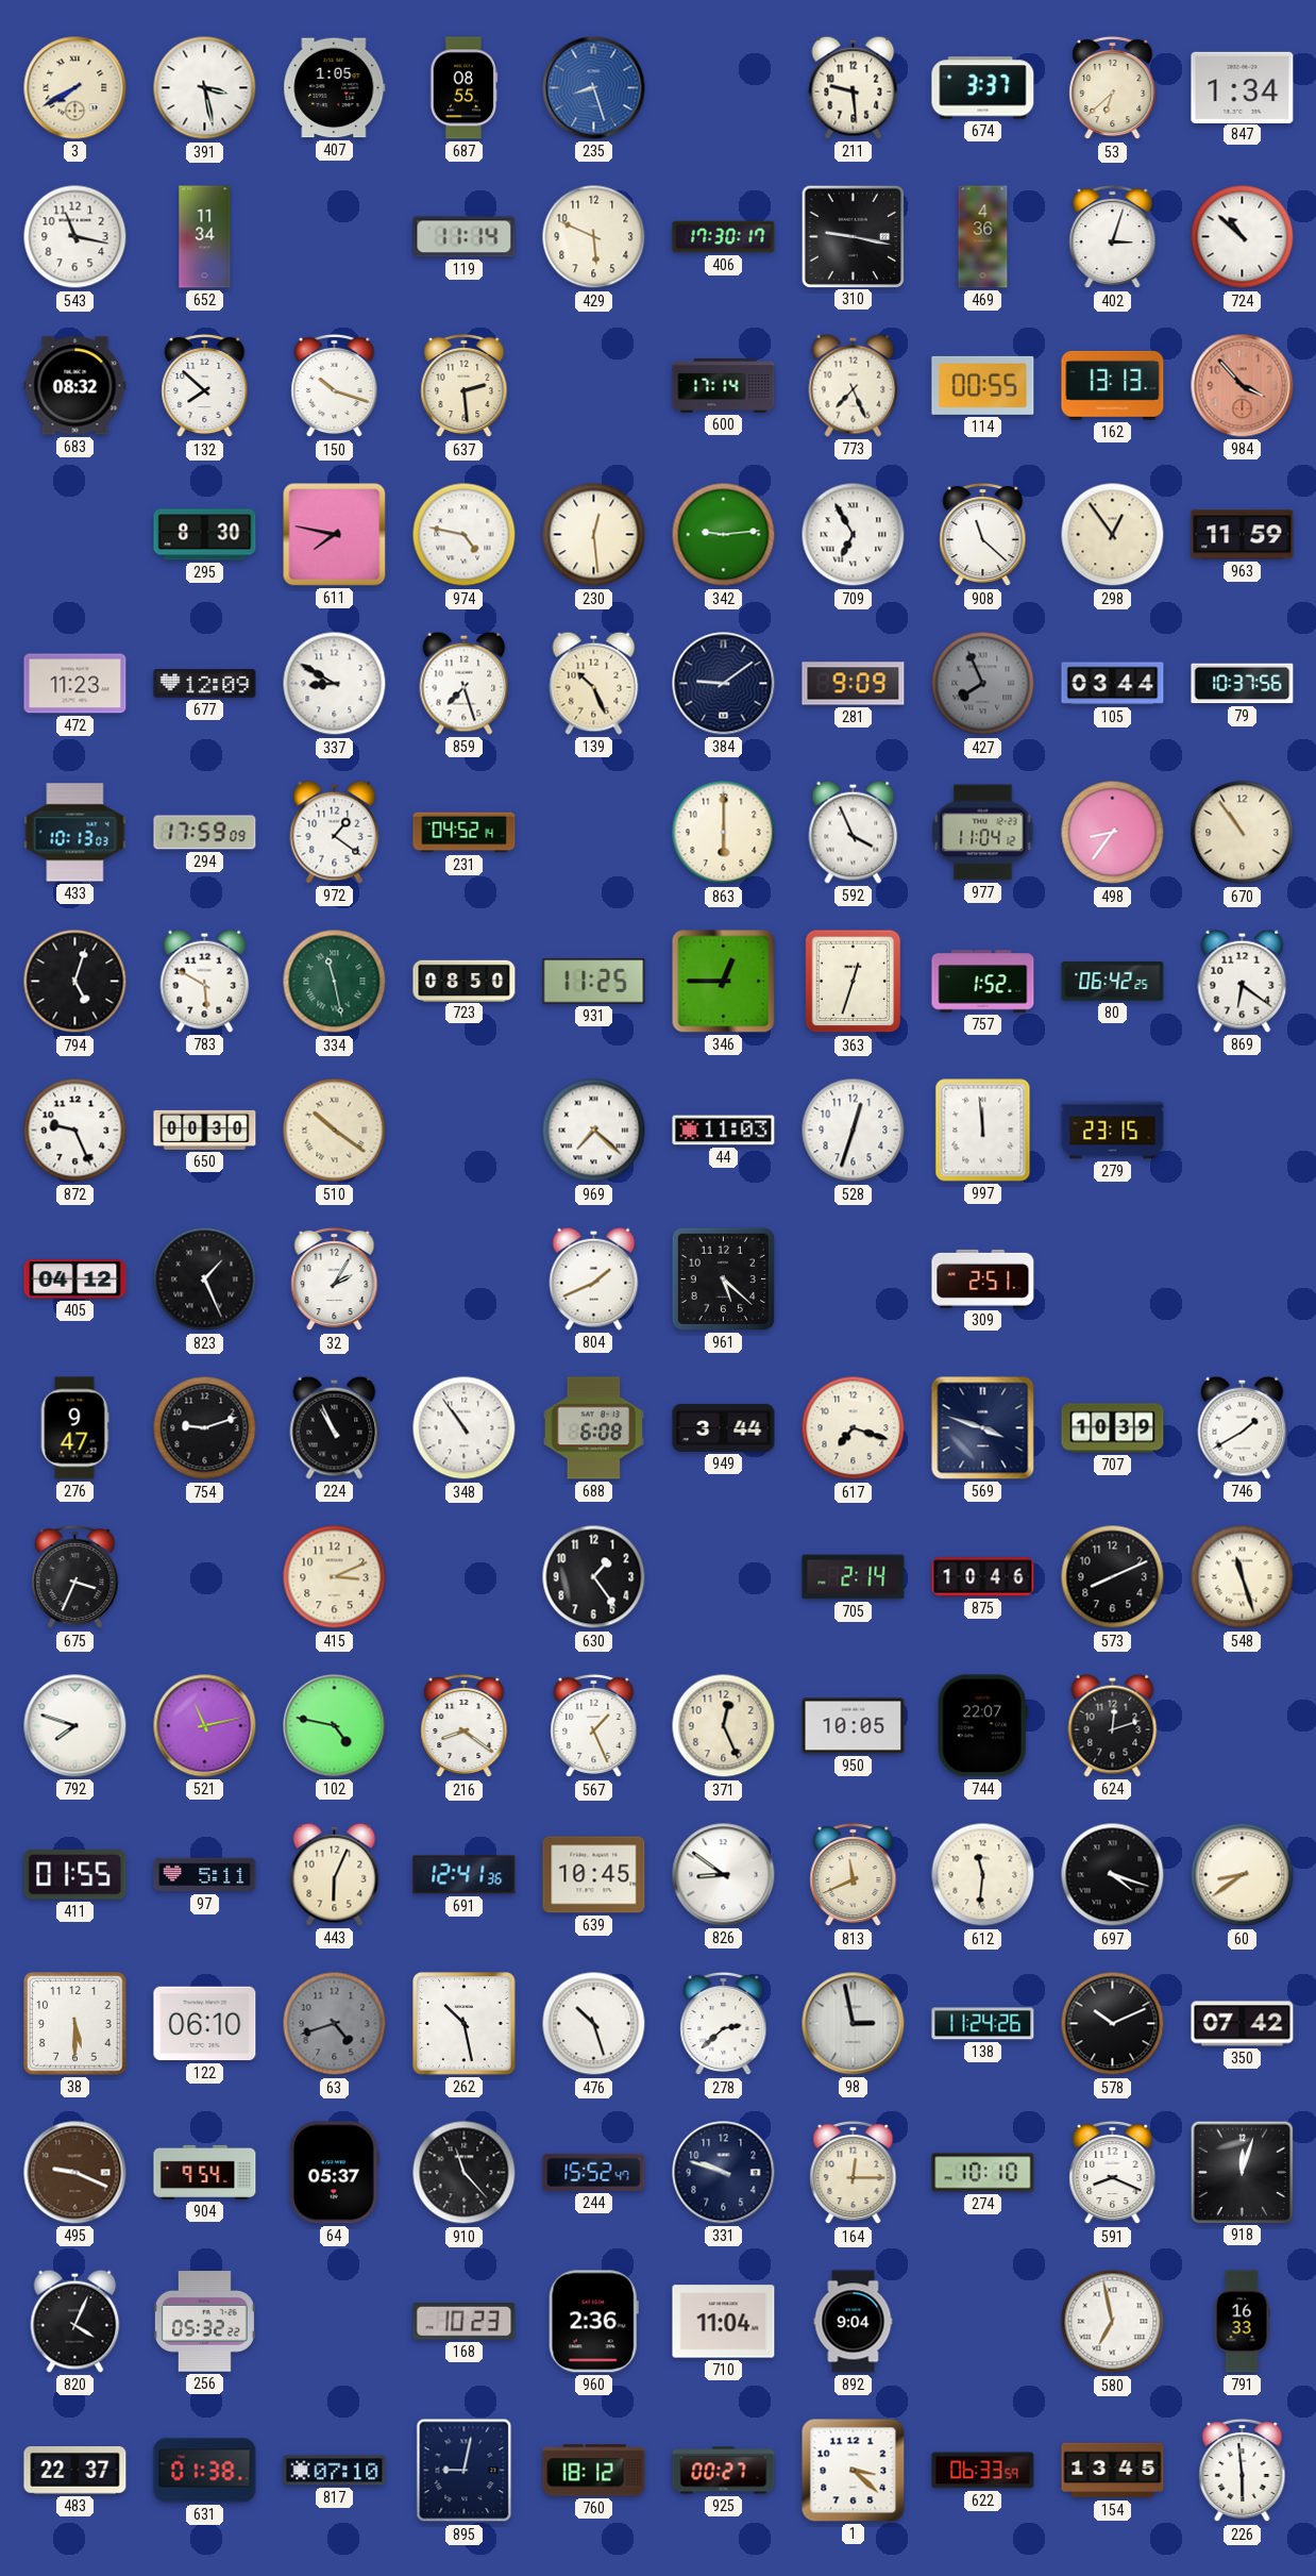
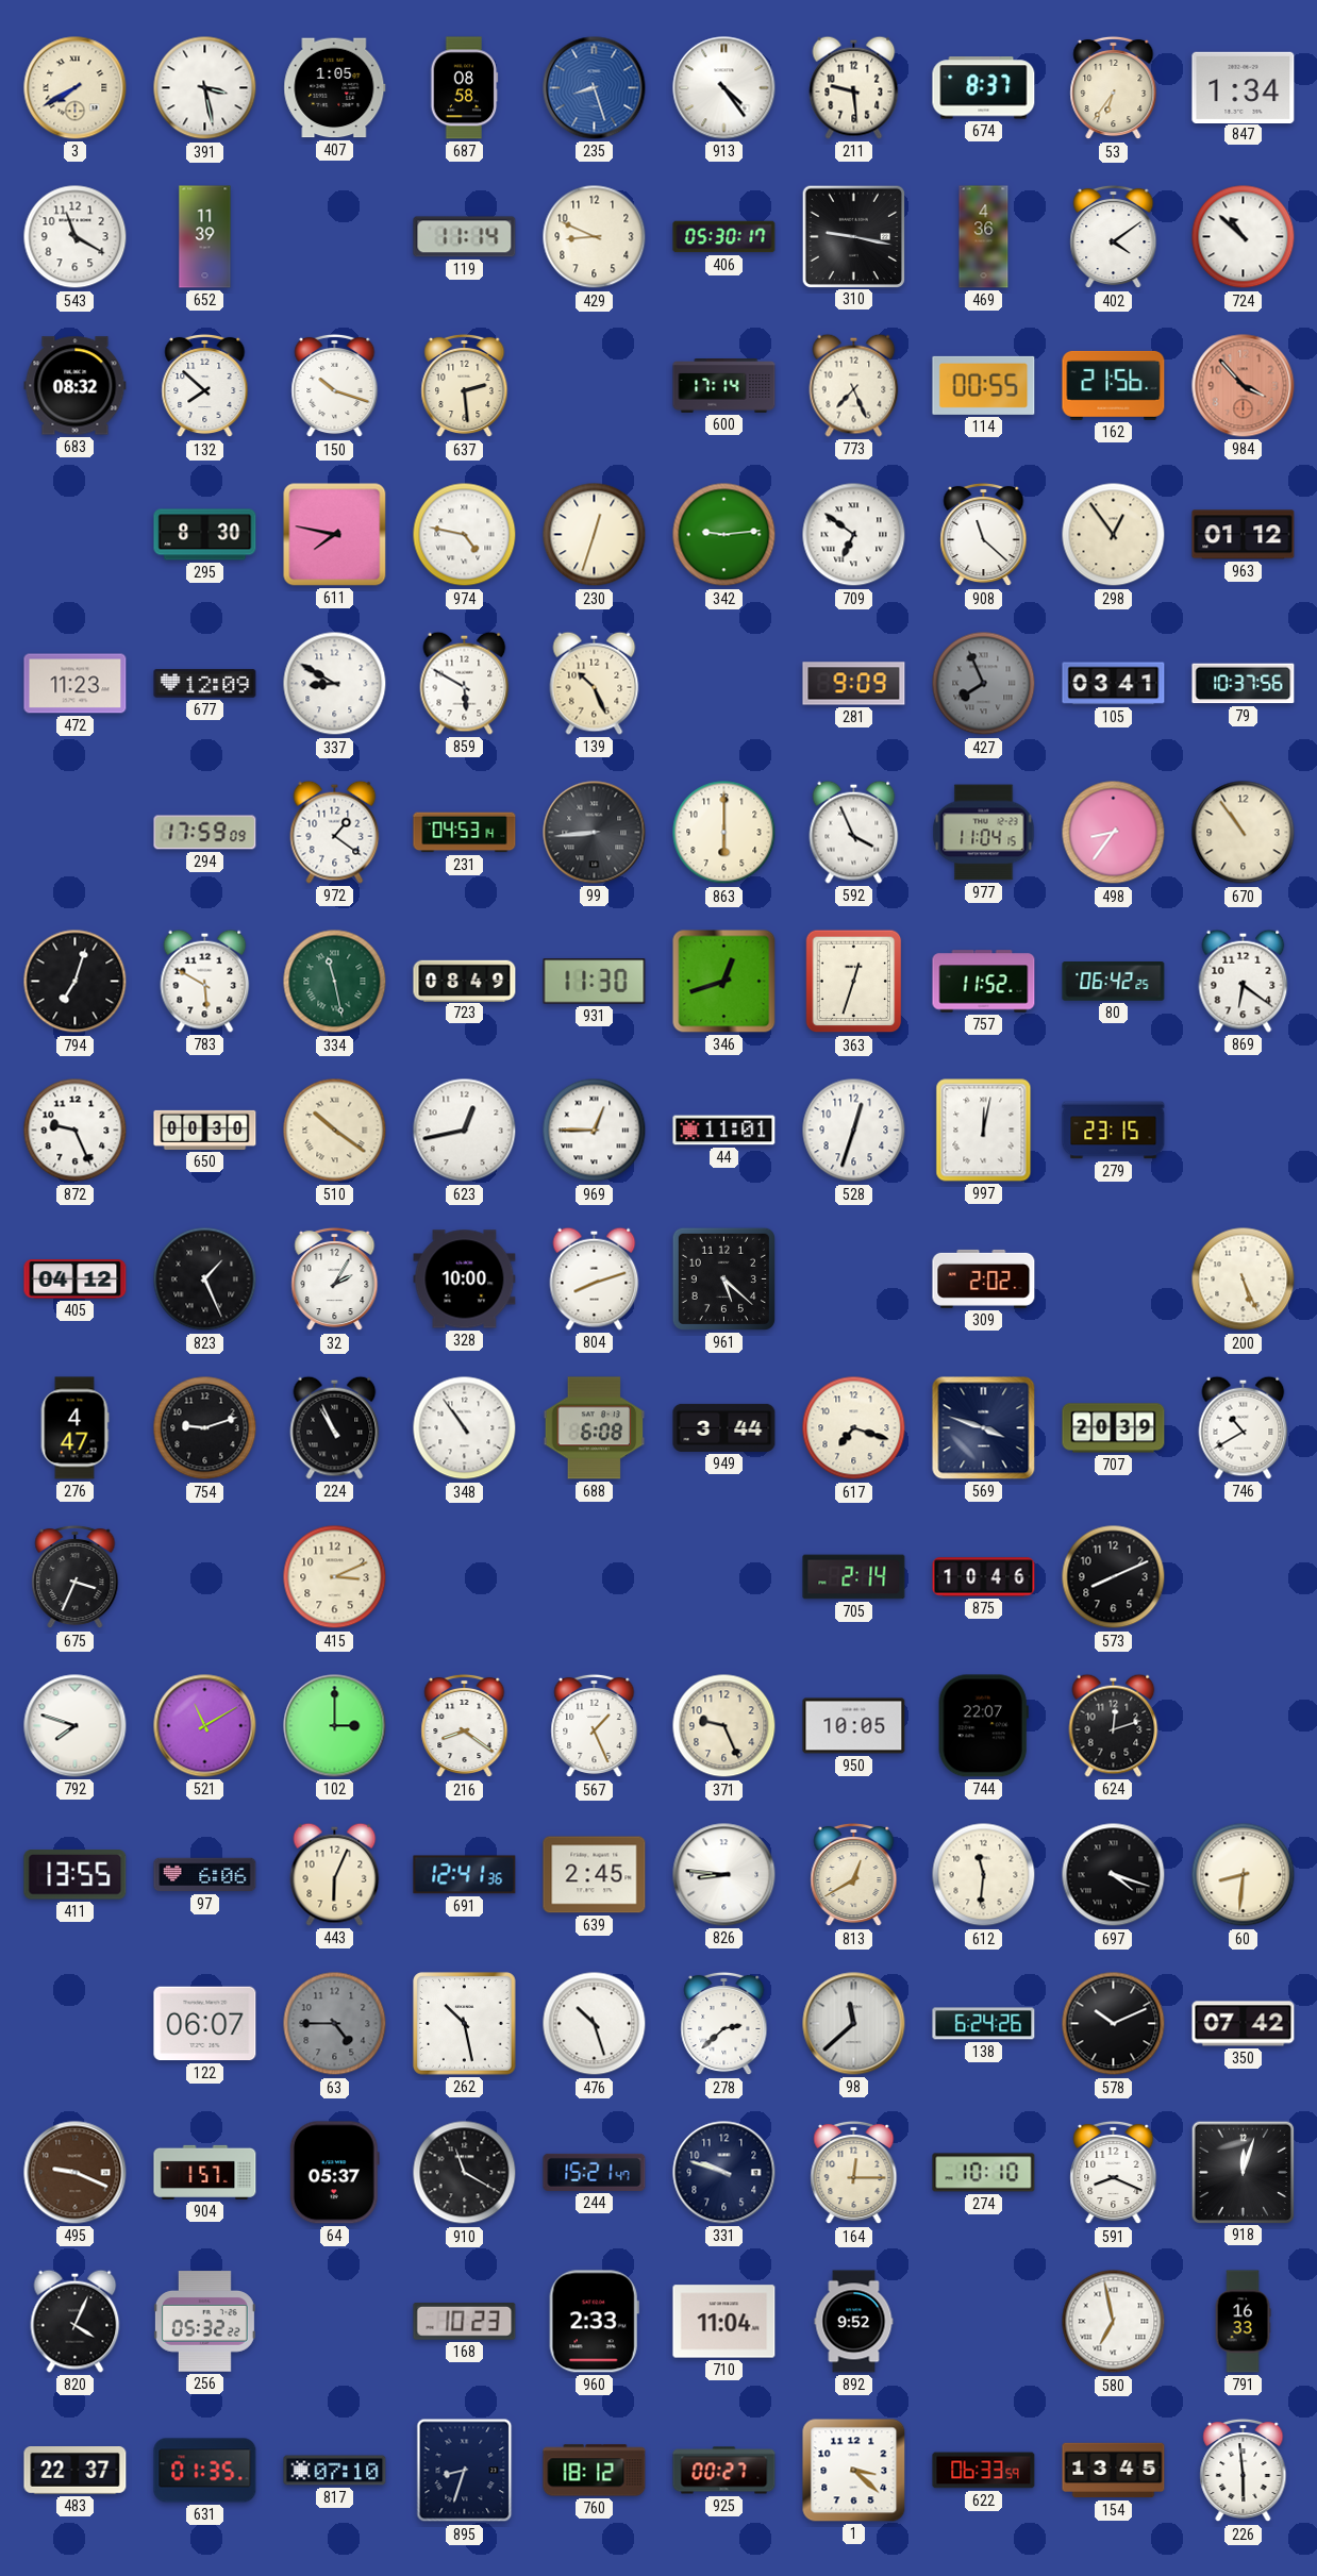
687: 08:55 -> 08:58
913: none -> 4:24
674: 3:37 -> 8:37
53: 6:38 -> 6:36
543: 11:17 -> 11:20
652: 11:34 -> 11:39
429: 5:49 -> 8:49
406: 17:30 -> 05:30
402: 3:03 -> 4:09
162: 13:13 -> 21:56
230: 12:29 -> 12:33
709: 6:55 -> 6:51
963: 11:59 -> 01:12
859: 7:27 -> 5:50
384: 9:09 -> none
105: 03:44 -> 03:41
433: 10:13 -> none
231: 04:52 -> 04:53
99: none -> 8:44
977: 11:04:12 -> 11:04:15
794: 5:03 -> 7:03
723: 08:50 -> 08:49
931: 11:25 -> 11:30
346: 12:45 -> 12:42
757: 1:52 -> 11:52
623: none -> 12:43
969: 7:22 -> 12:45
44: 11:03 -> 11:01
997: 11:59 -> 12:02
328: none -> 10:00
804: 1:41 -> 8:12
309: 2:51 -> 2:02
200: none -> 5:26
276: 9:47 -> 4:47
707: 10:39 -> 20:39
746: 1:40 -> 10:40
630: 1:24 -> none
548: 11:27 -> none
521: 11:13 -> 11:10
102: 4:47 -> 3:00
371: 12:26 -> 9:26
411: 01:55 -> 13:55
97: 5:11 -> 6:06
639: 10:45 -> 2:45
826: 8:51 -> 8:46
813: 11:41 -> 12:40
60: 8:39 -> 8:31
38: 5:30 -> none
122: 06:10 -> 06:07
63: 4:42 -> 4:45
98: 2:58 -> 11:38
138: 11:24 -> 6:24
904: 9:54 -> 1:57
910: 11:23 -> 11:20
244: 15:52 -> 15:21
960: 2:36 -> 2:33
892: 9:04 -> 9:52
631: 01:38 -> 01:35
895: 9:02 -> 8:33
